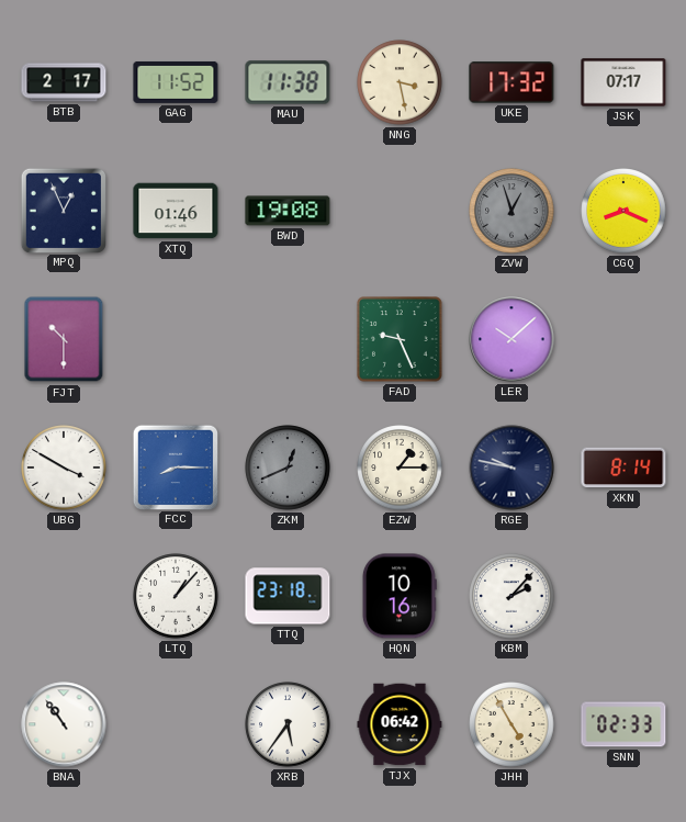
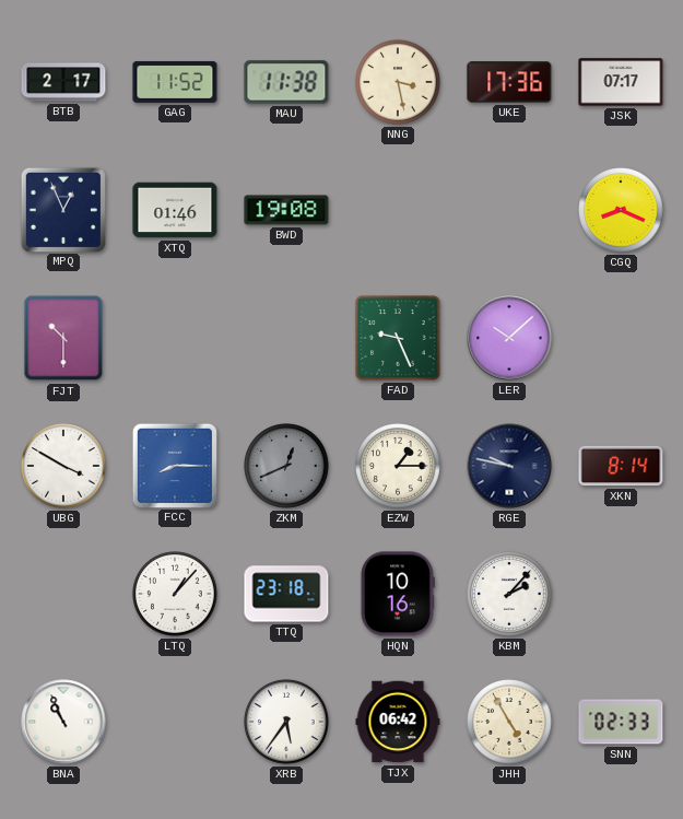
UKE: 17:32 -> 17:36
ZVW: 12:57 -> none
BNA: 10:54 -> 10:56
